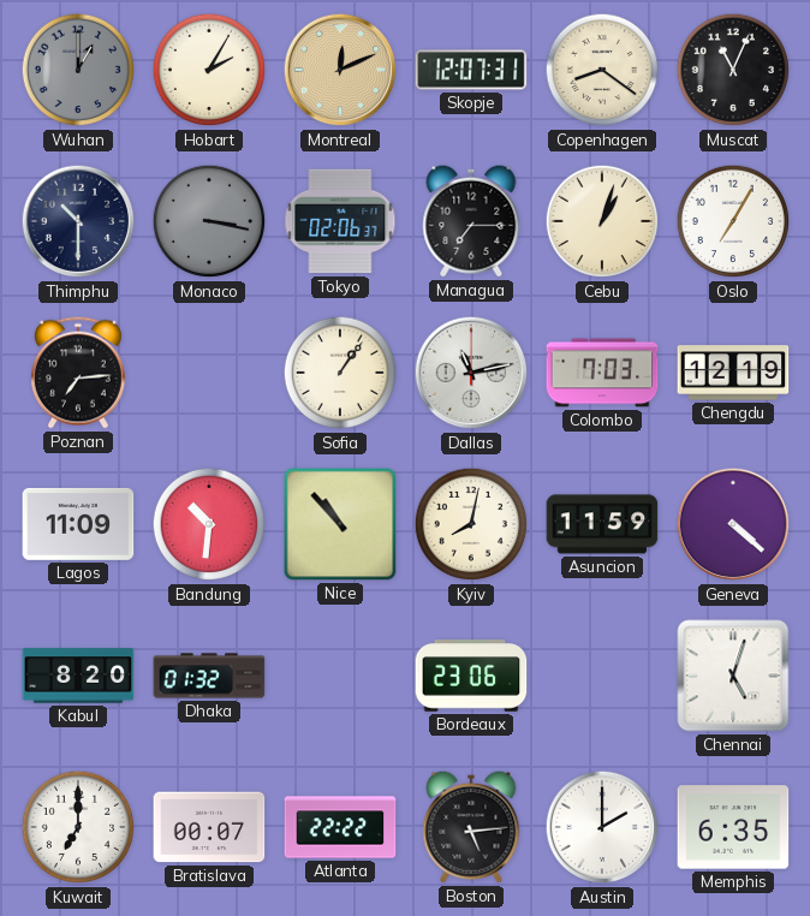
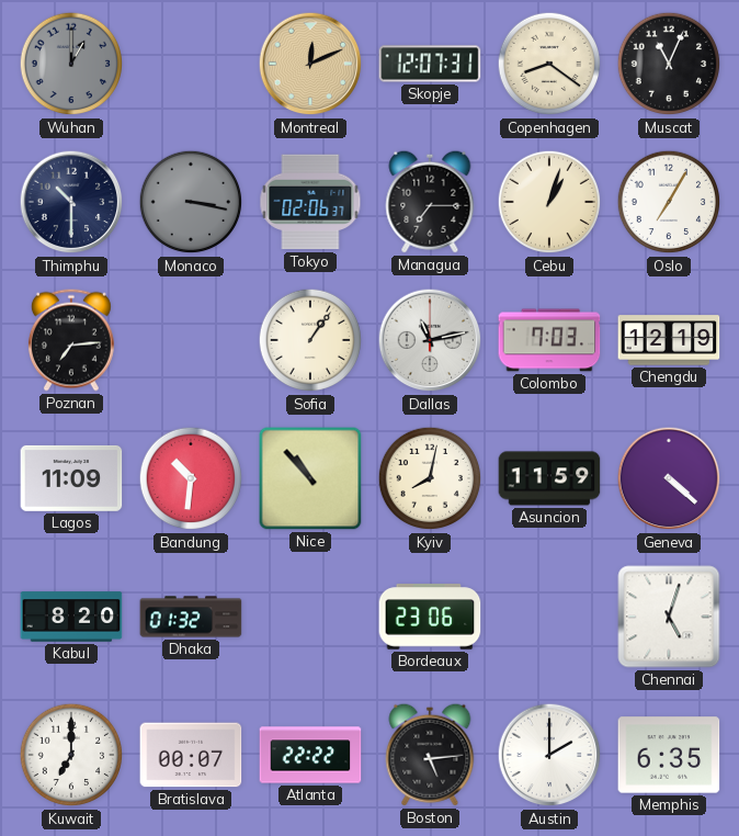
Hobart: 2:05 -> none
